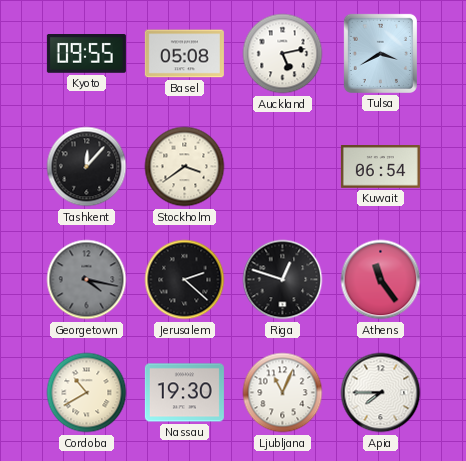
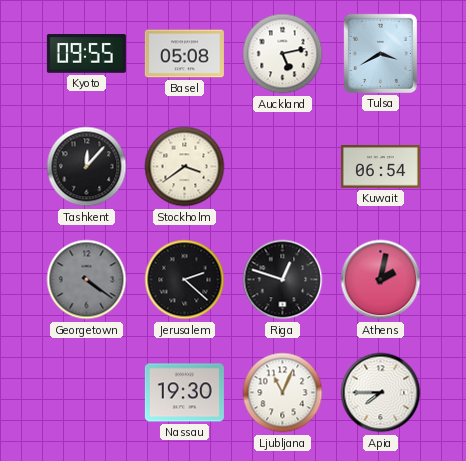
Georgetown: 4:17 -> 4:21
Athens: 11:24 -> 2:02
Cordoba: 10:40 -> none
